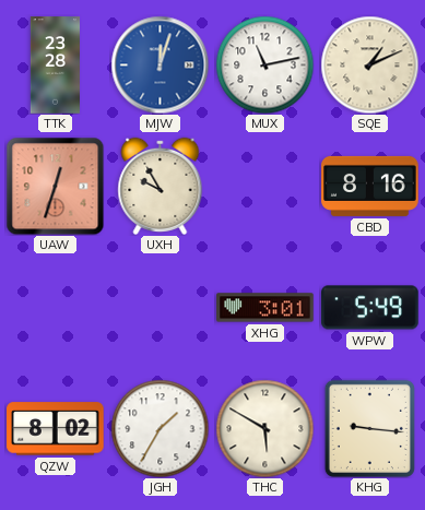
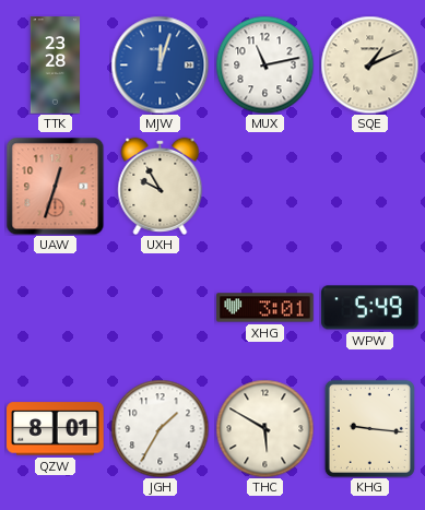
CBD: 8:16 -> none
QZW: 8:02 -> 8:01
